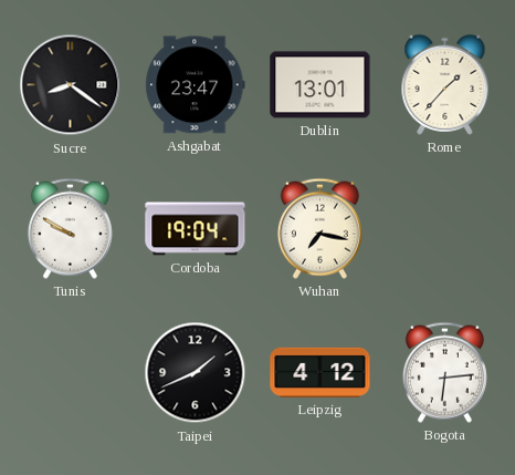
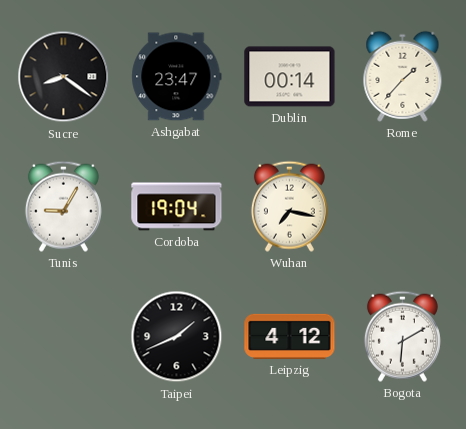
Dublin: 13:01 -> 00:14
Tunis: 9:50 -> 9:05
Bogota: 6:14 -> 6:10
